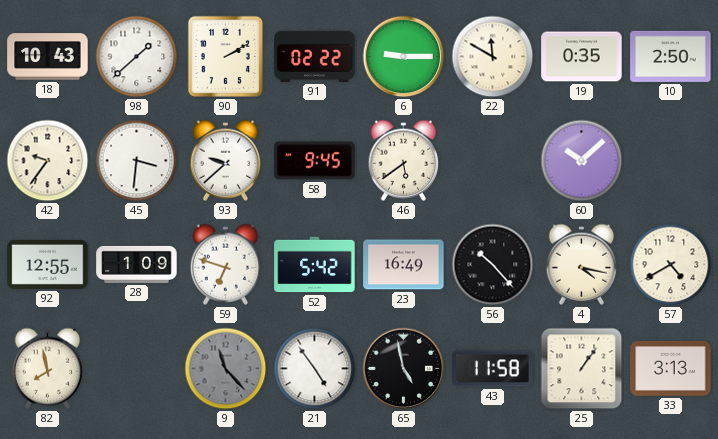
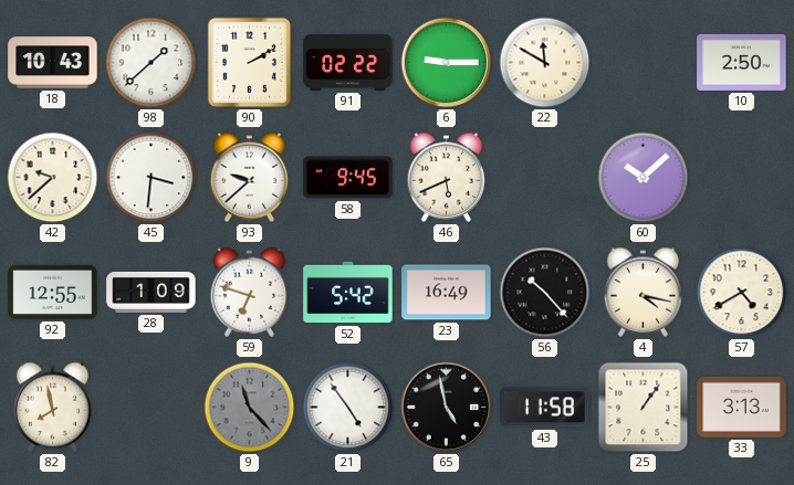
19: 0:35 -> none
42: 9:36 -> 9:38
46: 5:39 -> 5:41
